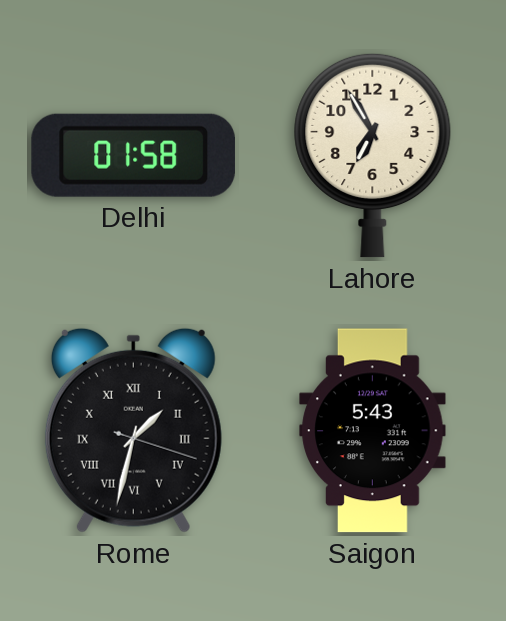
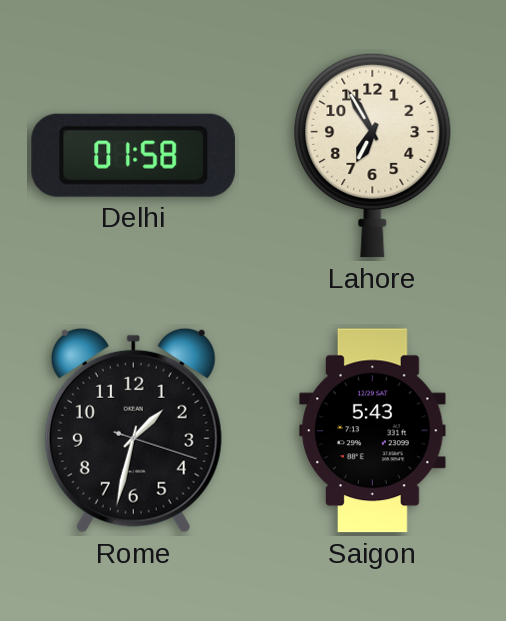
Rome numerals: Roman -> Arabic
